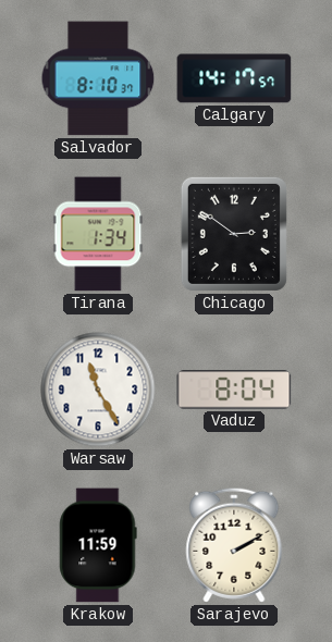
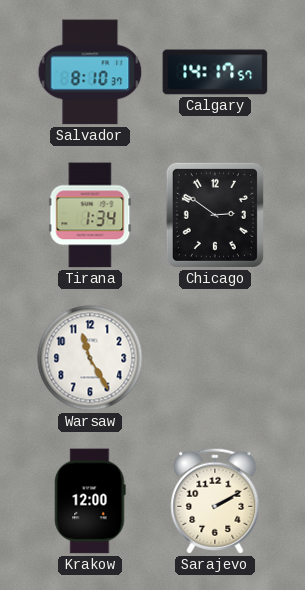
Vaduz: 8:04 -> none
Krakow: 11:59 -> 12:00
